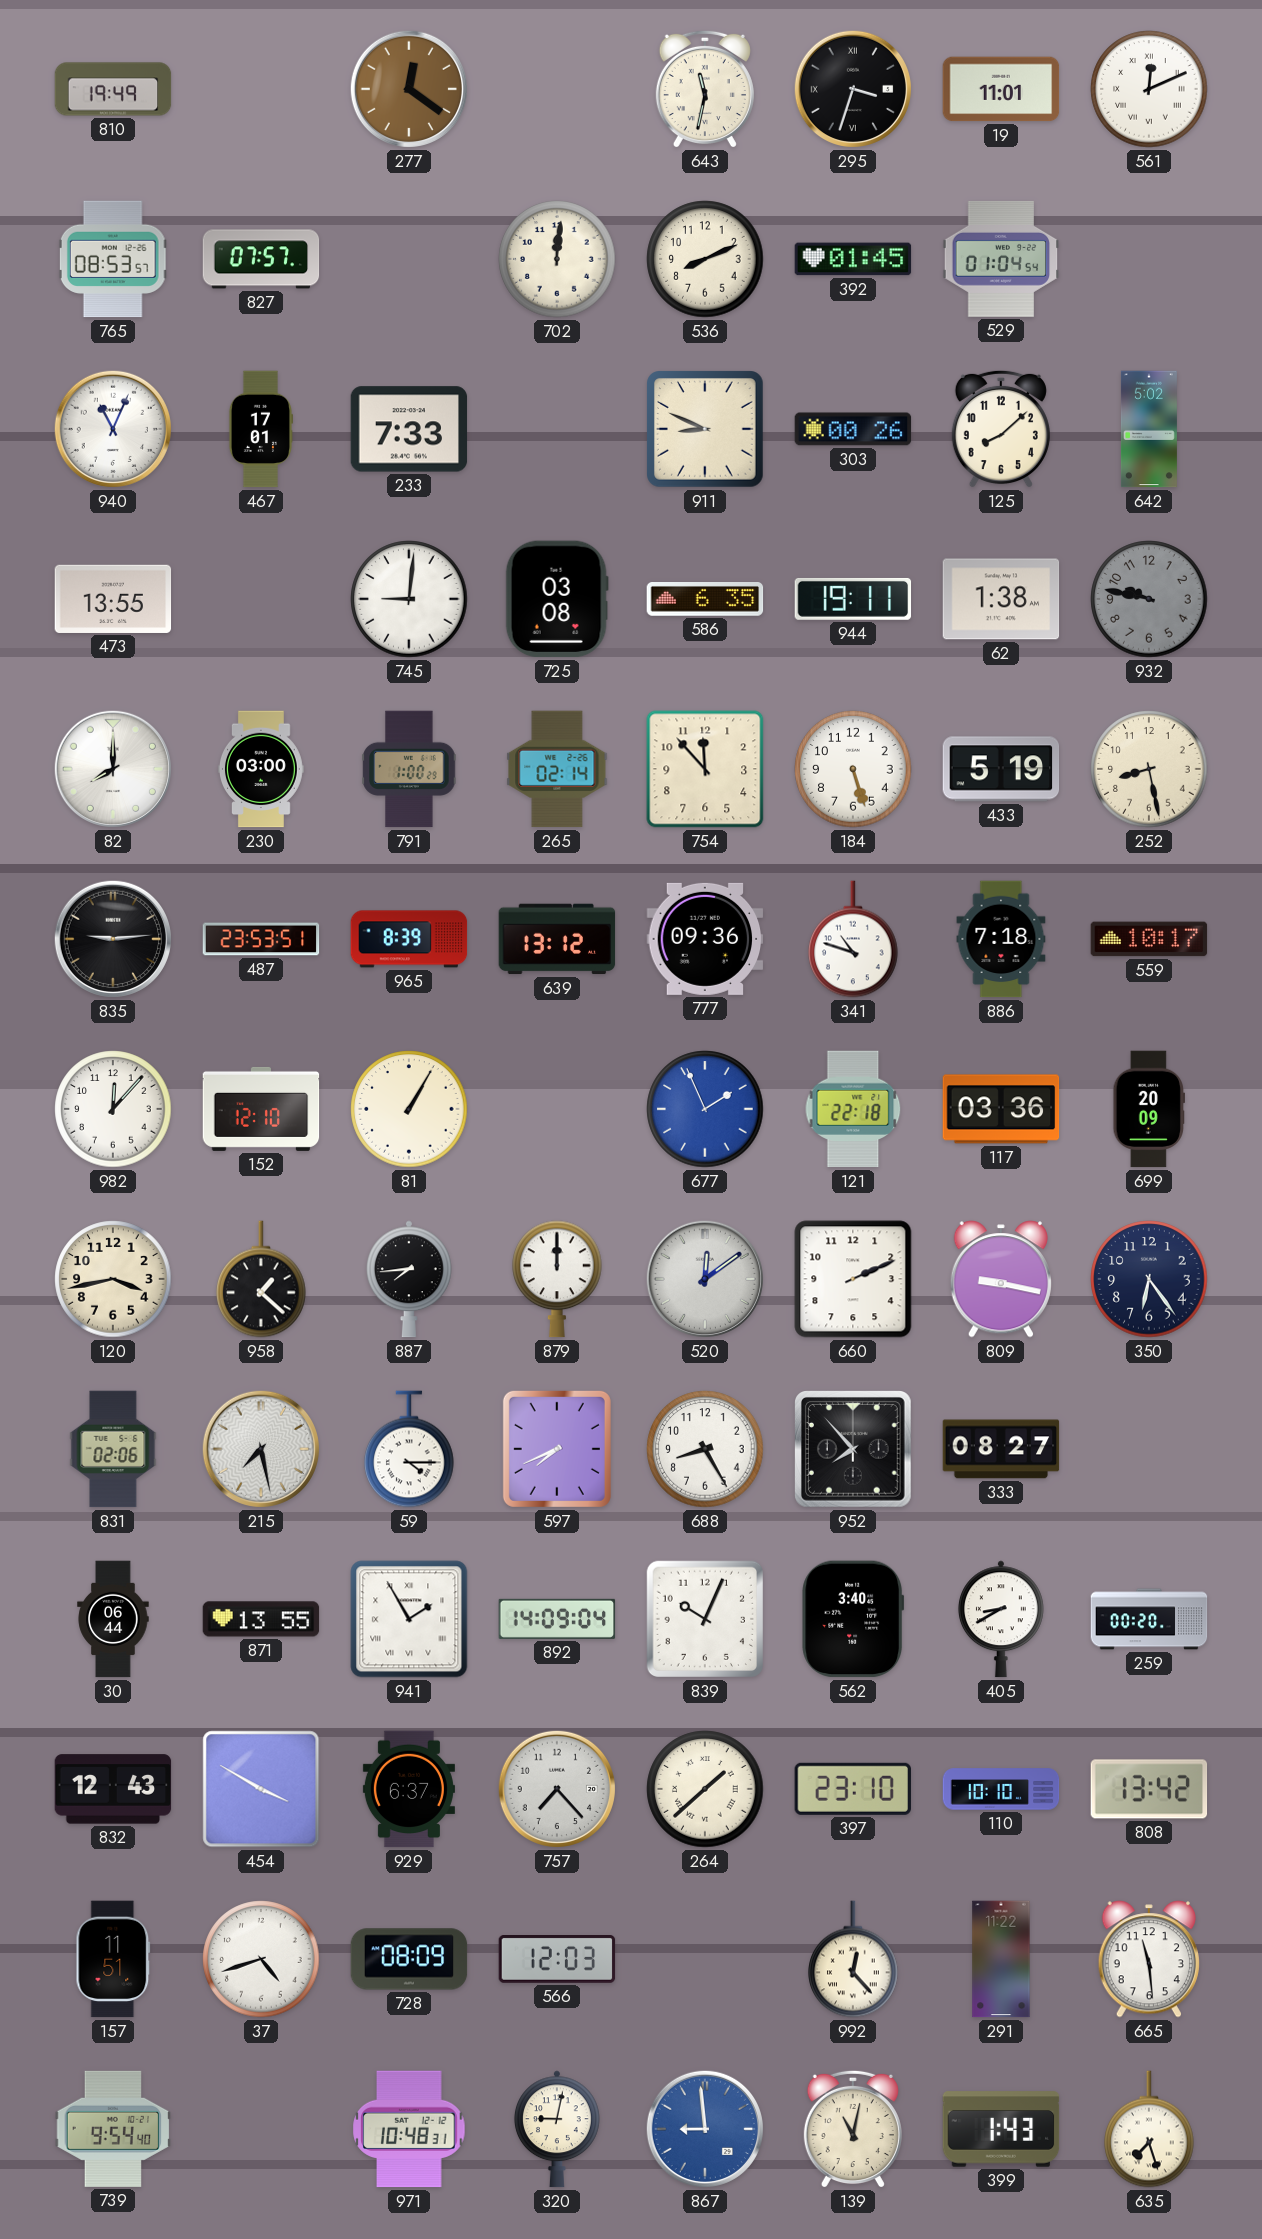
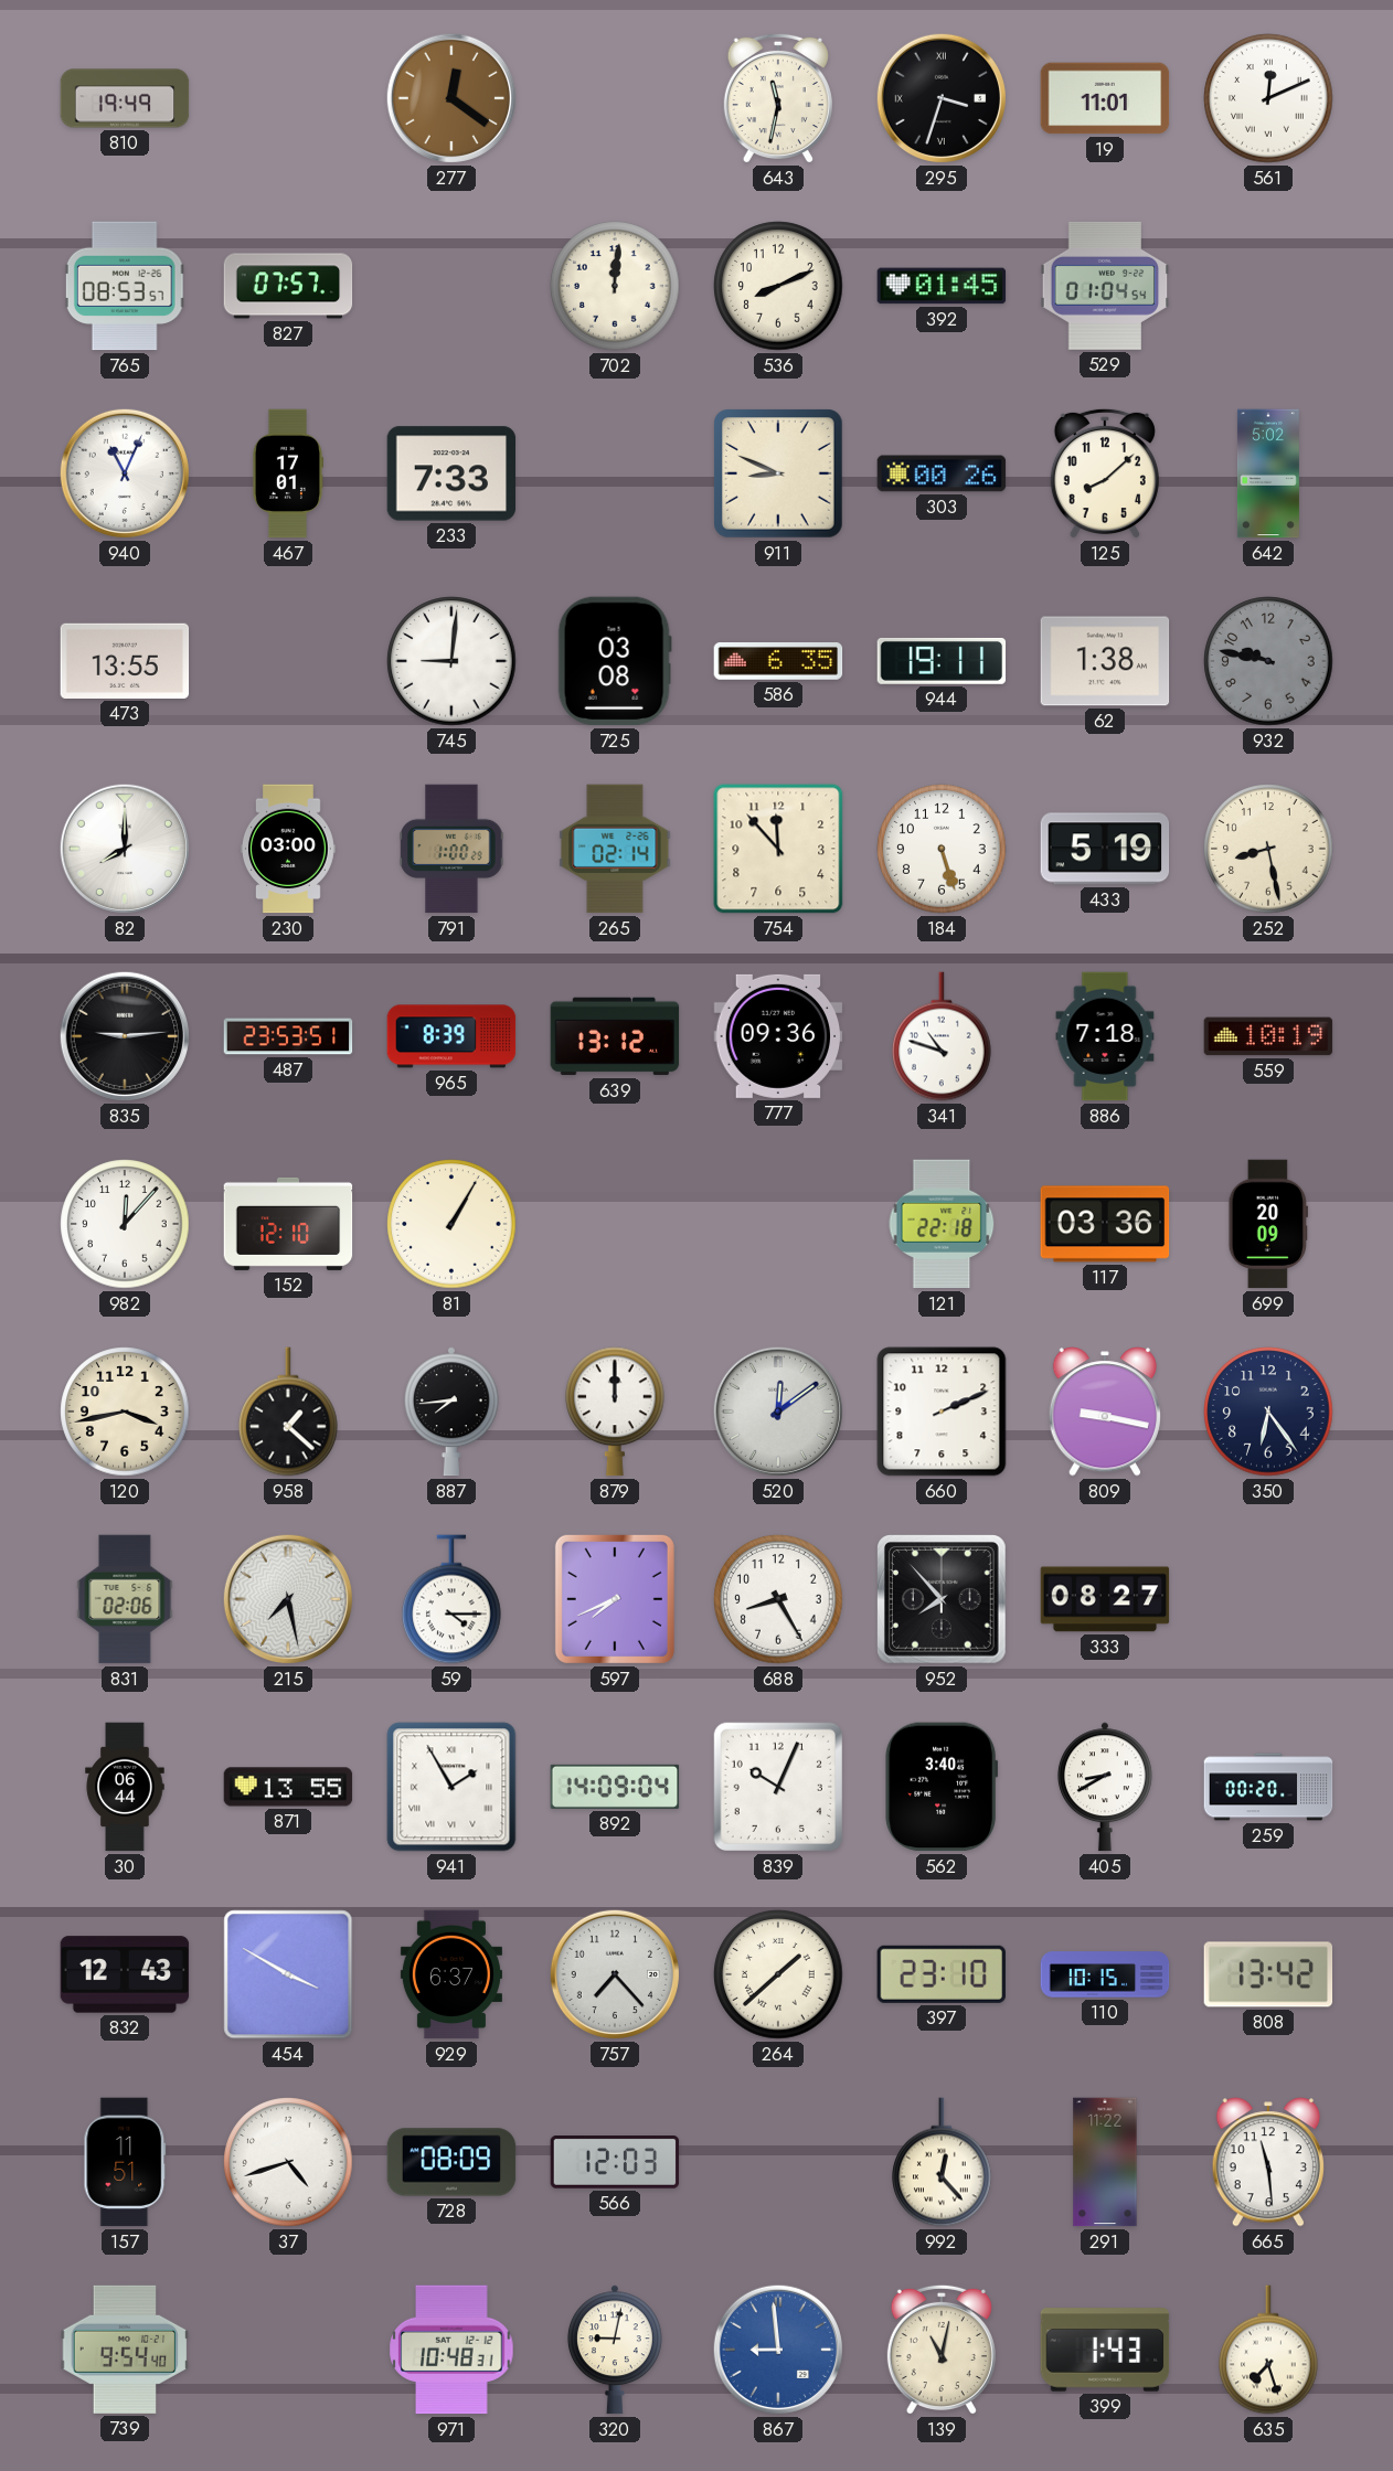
559: 10:17 -> 10:19
677: 1:56 -> none
110: 10:10 -> 10:15
